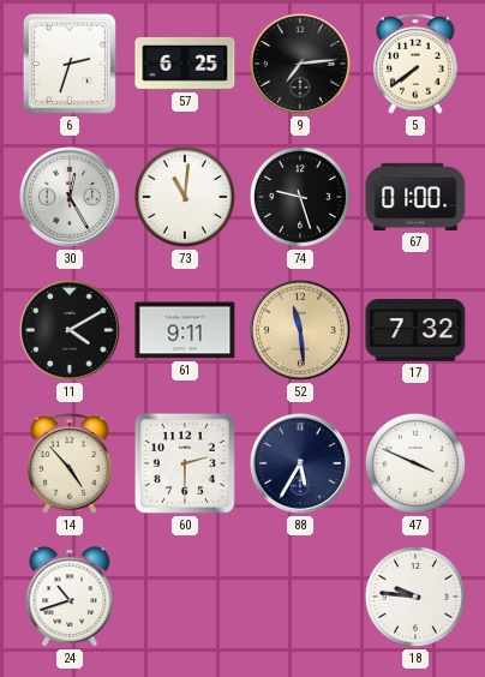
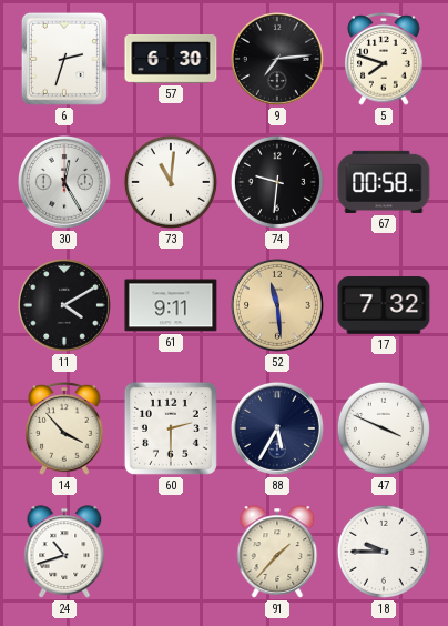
57: 6:25 -> 6:30
5: 7:39 -> 7:48
74: 9:27 -> 9:31
67: 01:00 -> 00:58
14: 4:53 -> 3:53
91: none -> 1:37
18: 9:46 -> 9:45
